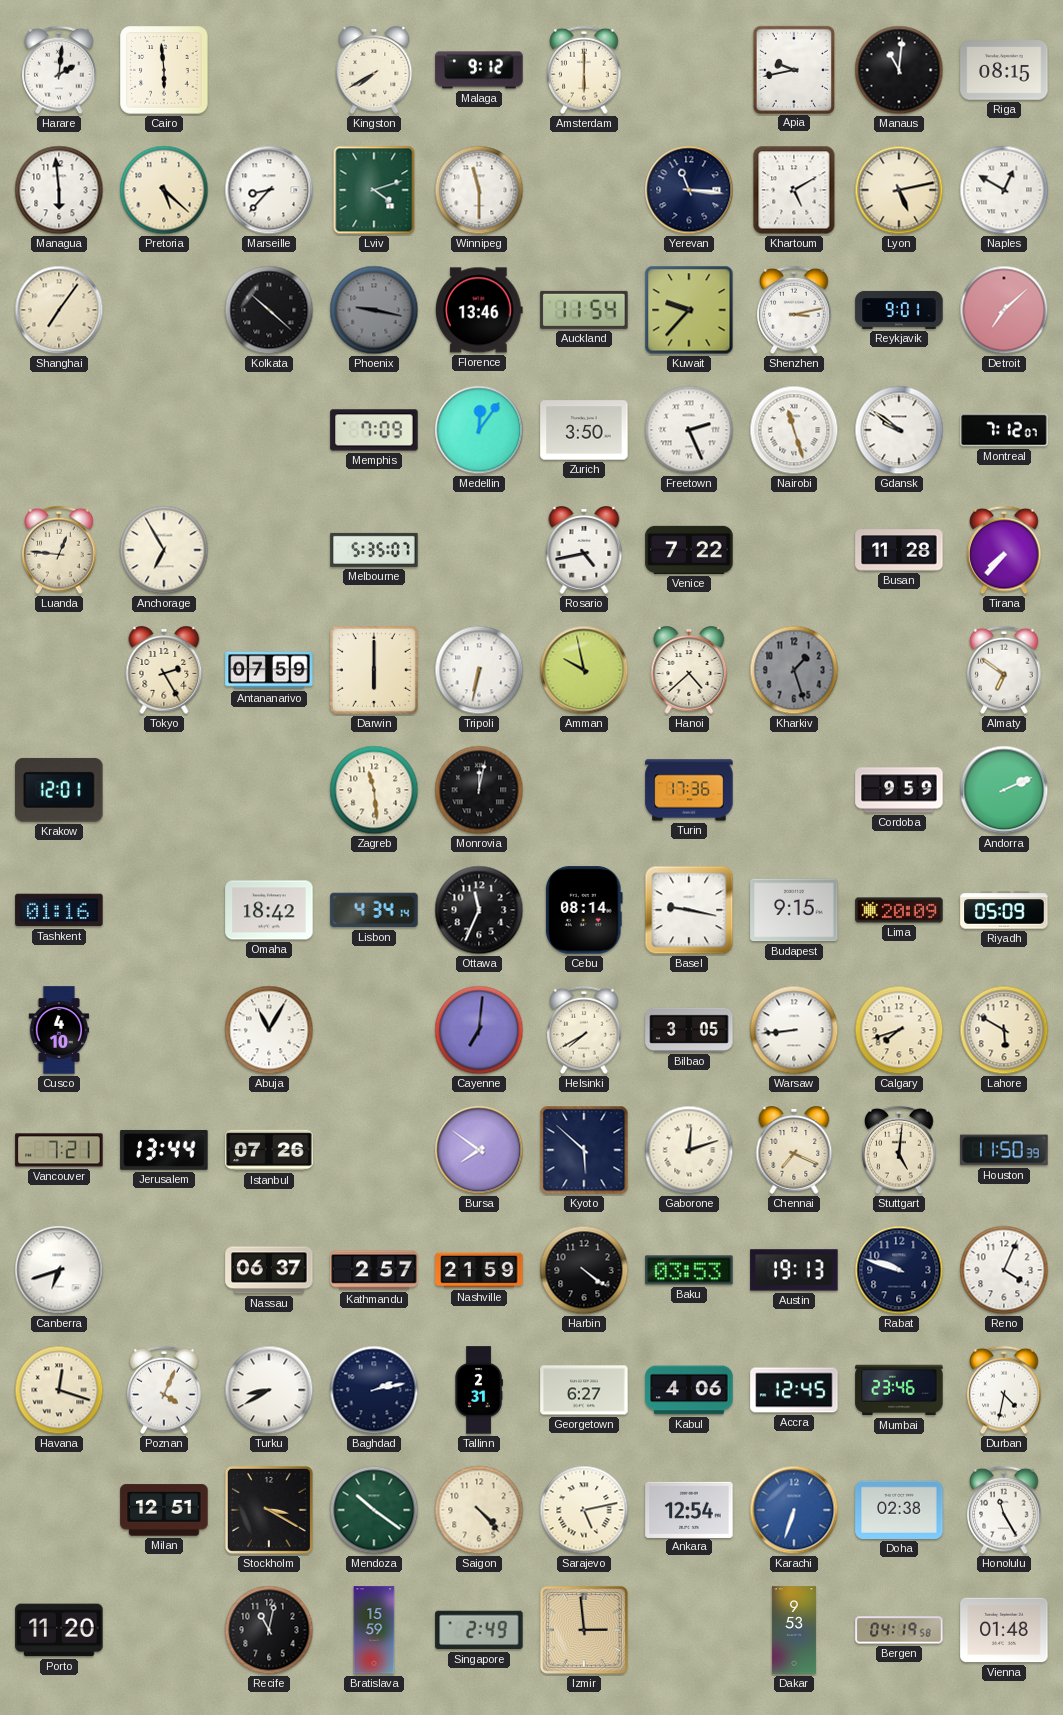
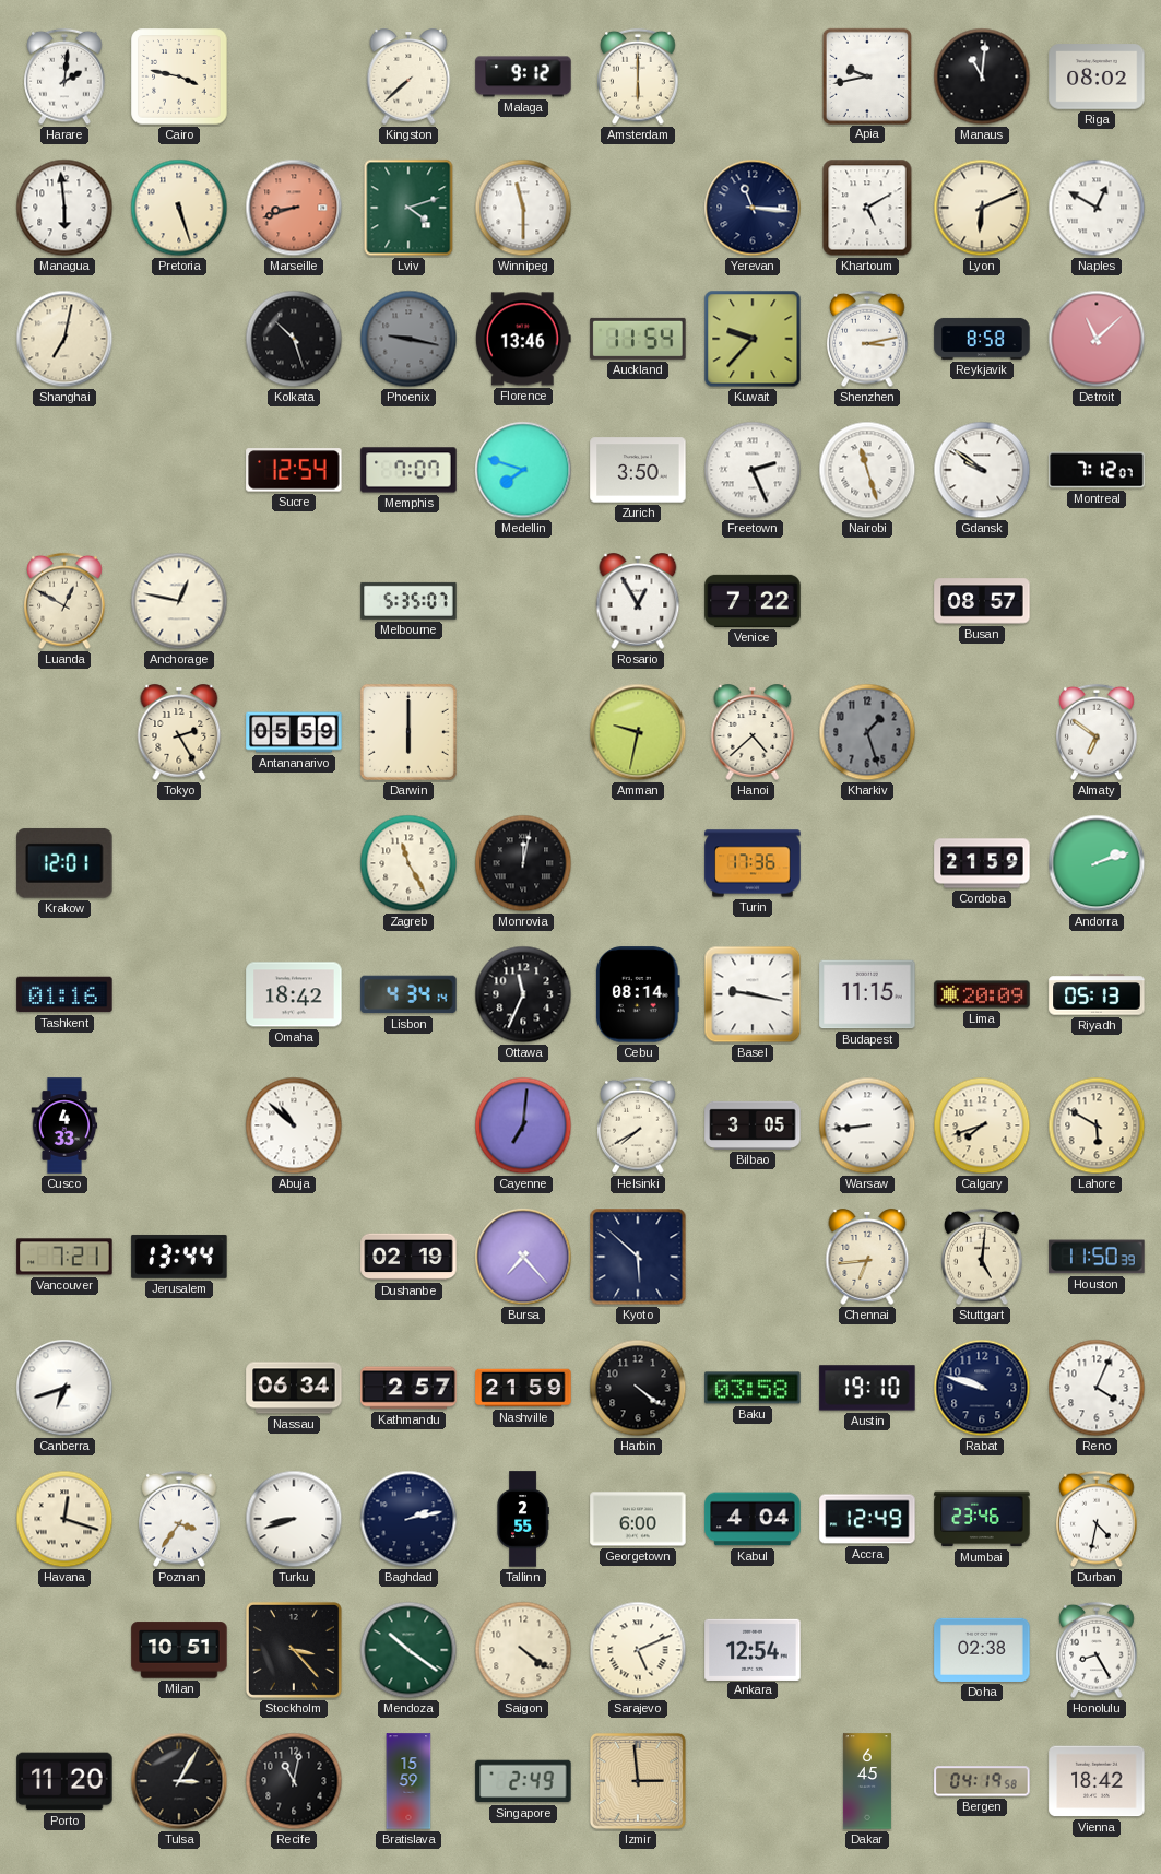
Cairo: 5:59 -> 3:47
Kingston: 7:40 -> 7:38
Riga: 08:15 -> 08:02
Pretoria: 5:22 -> 5:27
Marseille: 8:37 -> 8:42
Marseille dial: white -> salmon
Lyon: 5:13 -> 6:11
Shanghai: 7:06 -> 7:02
Kolkata: 10:22 -> 10:27
Reykjavik: 9:01 -> 8:58
Detroit: 7:08 -> 11:08
Sucre: none -> 12:54
Memphis: 7:09 -> 7:07
Medellin: 12:06 -> 7:48
Luanda: 12:46 -> 12:50
Anchorage: 6:55 -> 12:47
Rosario: 4:43 -> 12:55
Busan: 11:28 -> 08:57
Tirana: 7:37 -> none
Antananarivo: 07:59 -> 05:59
Tripoli: 6:32 -> none
Amman: 9:58 -> 9:32
Zagreb: 11:29 -> 11:25
Cordoba: 9:59 -> 21:59
Andorra: 2:11 -> 2:12
Budapest: 9:15 -> 11:15
Riyadh: 05:09 -> 05:13
Cusco: 4:10 -> 4:33
Abuja: 11:05 -> 10:52
Istanbul: 07:26 -> none
Dushanbe: none -> 02:19
Bursa: 7:51 -> 7:23
Gaborone: 12:12 -> none
Chennai: 7:19 -> 6:44
Nassau: 06:37 -> 06:34
Baku: 03:53 -> 03:58
Austin: 19:13 -> 19:10
Poznan: 4:04 -> 3:36
Turku: 8:40 -> 8:42
Tallinn: 2:31 -> 2:55
Georgetown: 6:27 -> 6:00
Kabul: 4:06 -> 4:04
Accra: 12:45 -> 12:49
Milan: 12:51 -> 10:51
Stockholm: 3:20 -> 3:23
Saigon: 4:23 -> 4:21
Sarajevo: 5:13 -> 5:11
Karachi: 6:33 -> none
Honolulu: 11:25 -> 8:25
Tulsa: none -> 3:05
Dakar: 9:53 -> 6:45
Vienna: 01:48 -> 18:42
